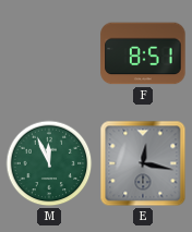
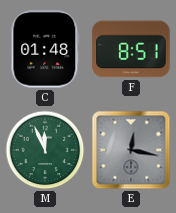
C: none -> 01:48
